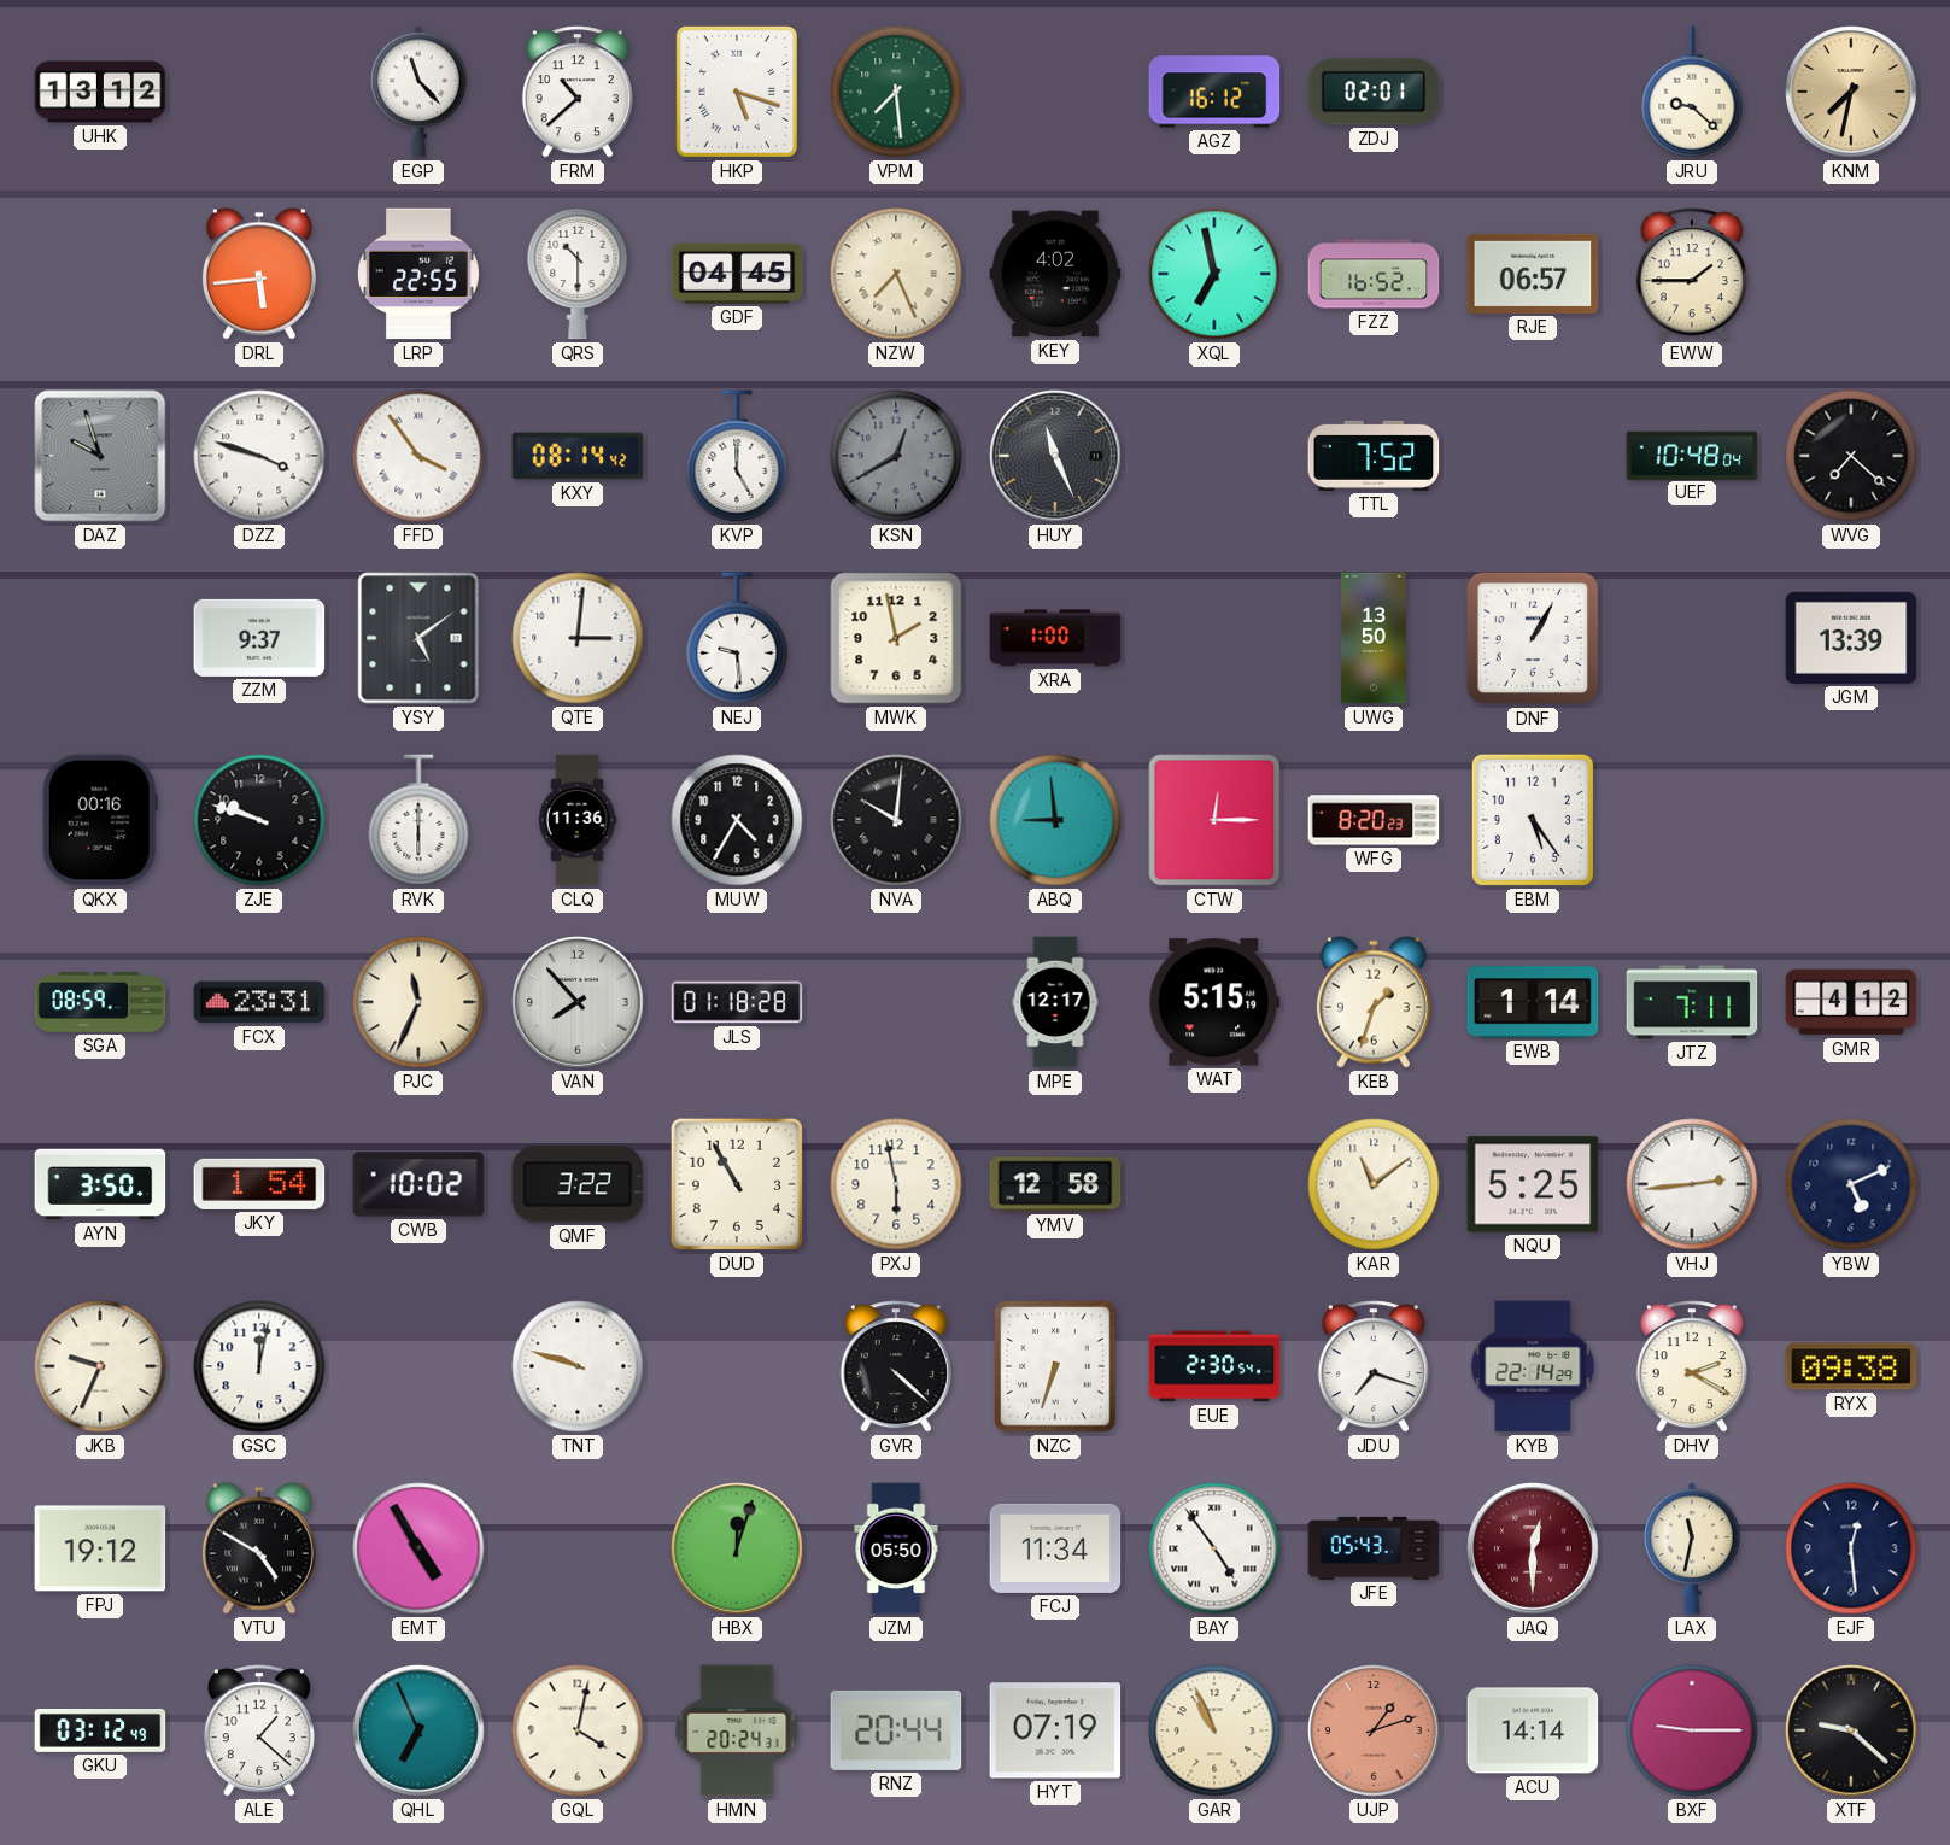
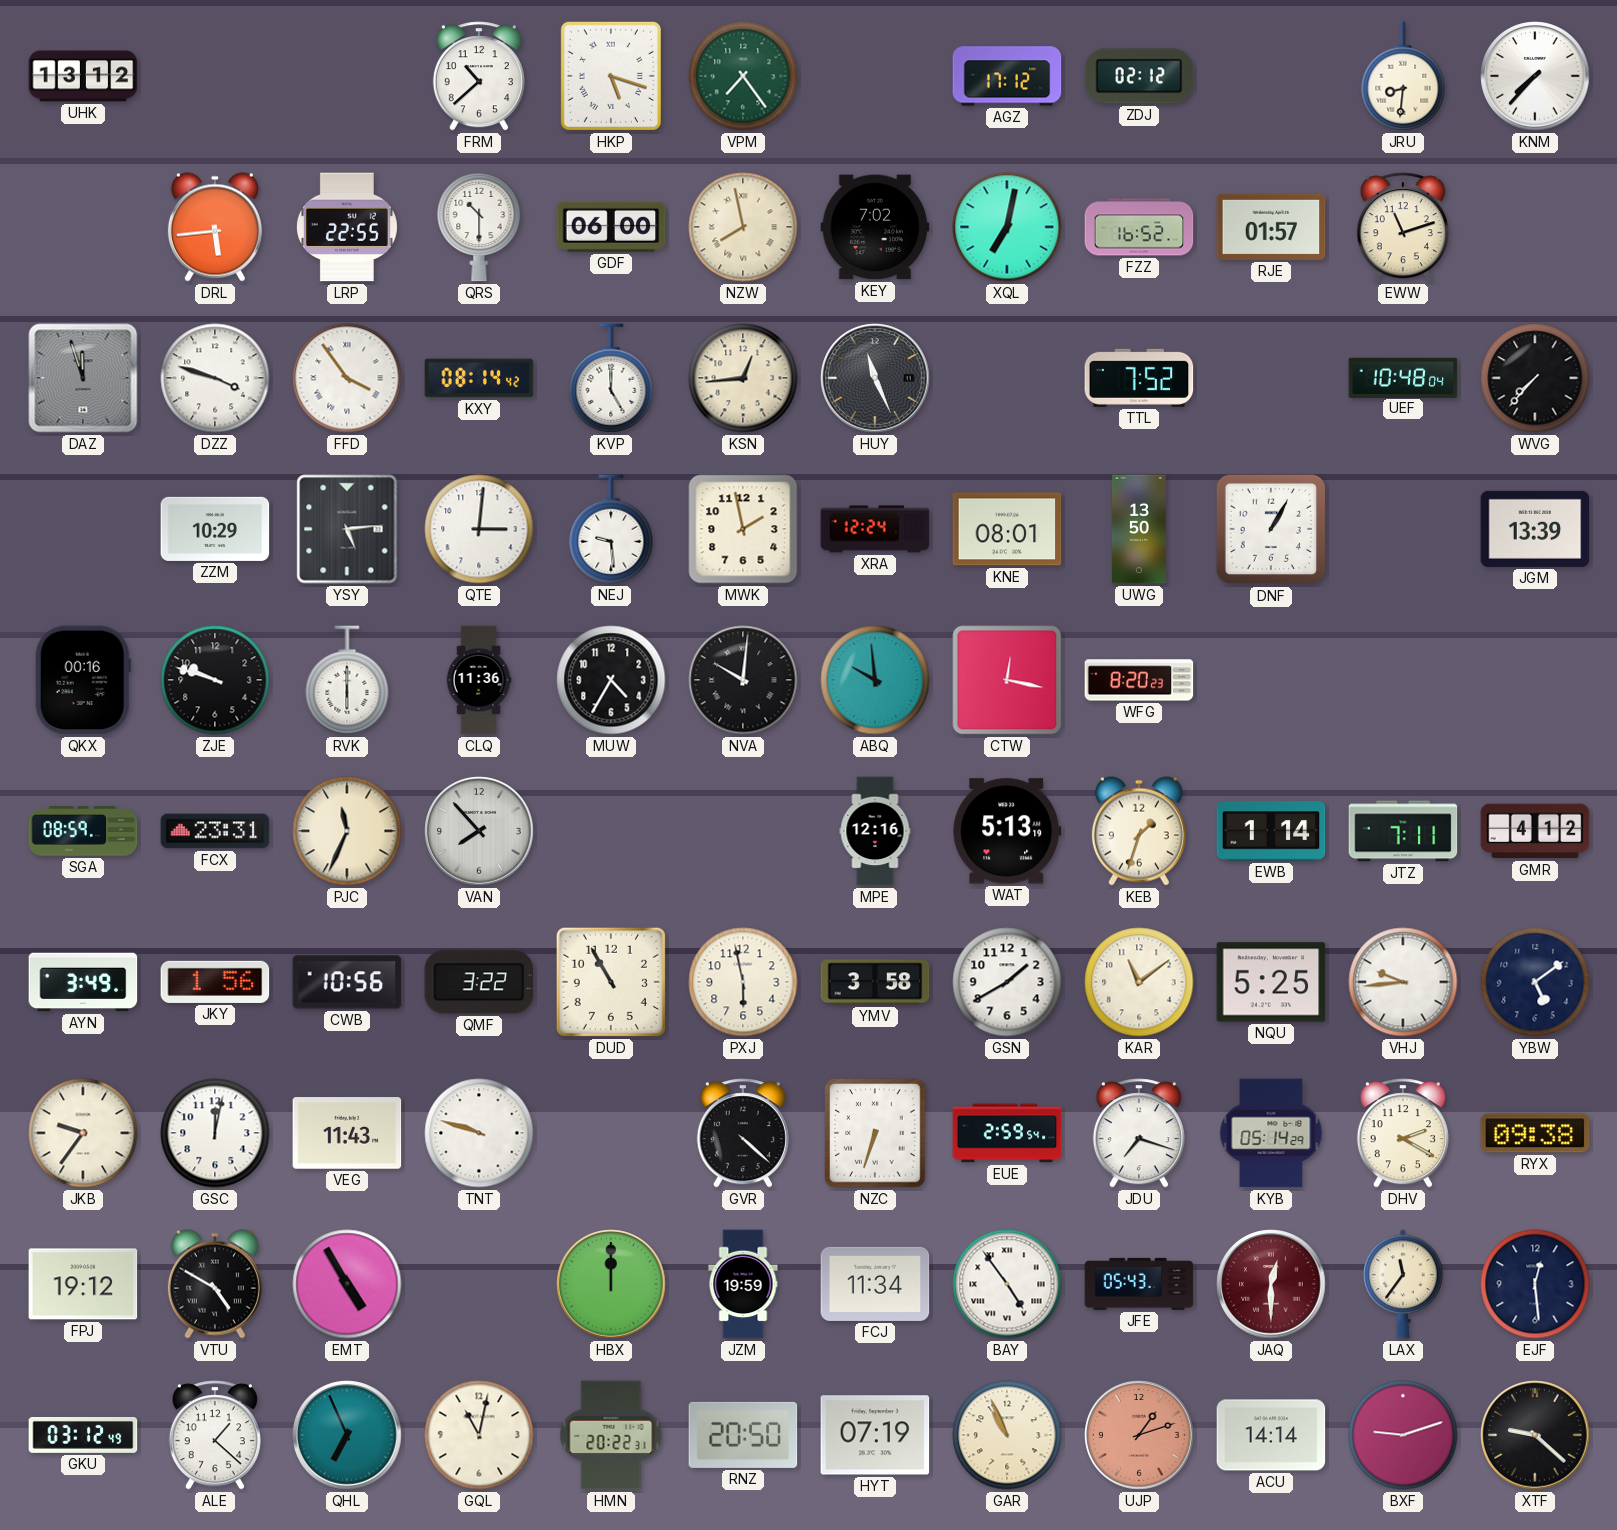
EGP: 11:23 -> none
VPM: 7:29 -> 7:24
AGZ: 16:12 -> 17:12
ZDJ: 02:01 -> 02:12
JRU: 9:22 -> 8:31
KNM: 7:32 -> 7:37
KNM dial: champagne -> white
GDF: 04:45 -> 06:00
NZW: 7:26 -> 7:58
KEY: 4:02 -> 7:02
XQL: 6:58 -> 7:02
RJE: 06:57 -> 01:57
EWW: 1:45 -> 11:12
DAZ: 9:57 -> 11:57
KSN: 12:40 -> 12:44
KSN dial: grey -> cream
WVG: 7:22 -> 7:37
ZZM: 9:37 -> 10:29
YSY: 5:09 -> 5:14
XRA: 1:00 -> 12:24
KNE: none -> 08:01
ABQ: 8:59 -> 9:59
CTW: 12:15 -> 12:17
EBM: 5:24 -> none
JLS: 01:18 -> none
MPE: 12:17 -> 12:16
WAT: 5:15 -> 5:13
AYN: 3:50 -> 3:49
JKY: 1:54 -> 1:56
CWB: 10:02 -> 10:56
YMV: 12:58 -> 3:58
GSN: none -> 1:40
VHJ: 2:44 -> 9:44
YBW: 5:11 -> 5:09
JKB: 9:34 -> 9:36
VEG: none -> 11:43
EUE: 2:30 -> 2:59
KYB: 22:14 -> 05:14
HBX: 12:03 -> 12:00
JZM: 05:50 -> 19:59
LAX: 11:32 -> 11:36
GQL: 4:02 -> 11:02
HMN: 20:24 -> 20:22
RNZ: 20:44 -> 20:50
BXF: 9:15 -> 9:12
